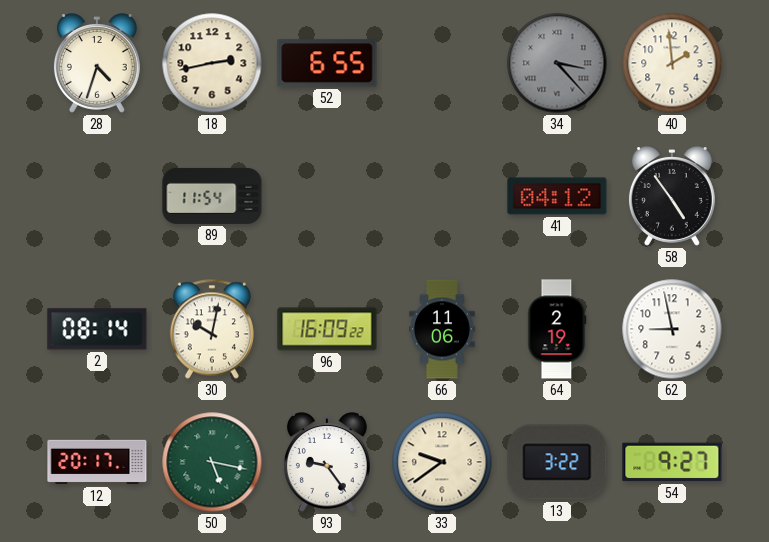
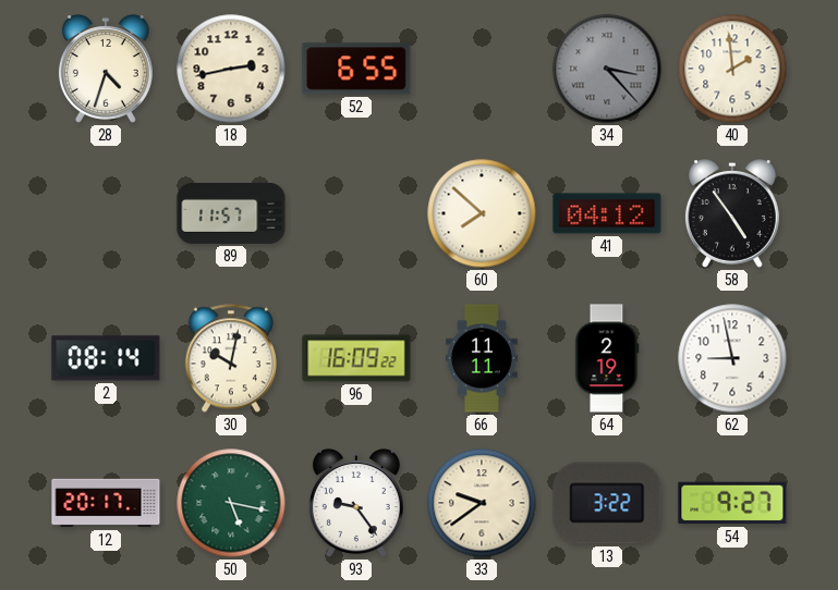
89: 11:54 -> 11:57
60: none -> 7:52
66: 11:06 -> 11:11
